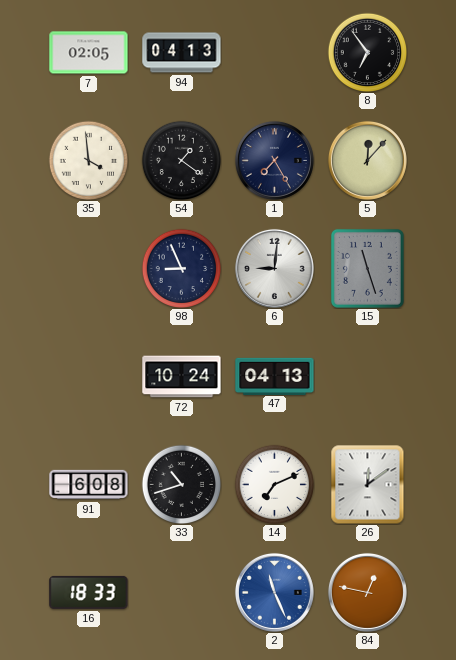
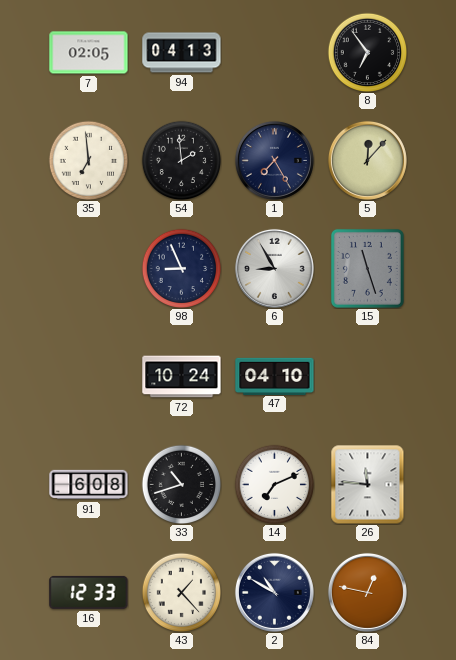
35: 3:59 -> 6:59
54: 1:21 -> 1:59
6: 9:01 -> 8:55
47: 04:13 -> 04:10
26: 12:09 -> 11:46
16: 18:33 -> 12:33
43: none -> 1:23
2: 11:26 -> 10:50
2 dial: blue -> navy
